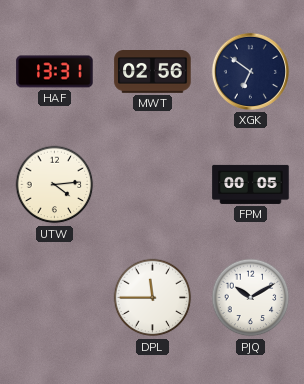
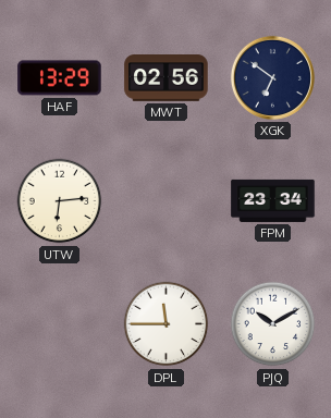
HAF: 13:31 -> 13:29
UTW: 4:14 -> 6:14
FPM: 00:05 -> 23:34
